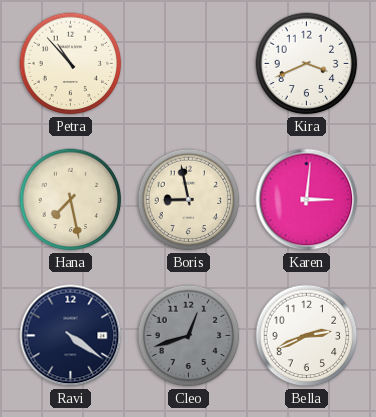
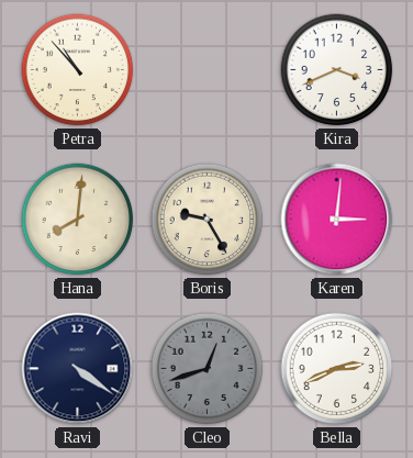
Hana: 7:28 -> 8:01
Boris: 8:58 -> 9:25
